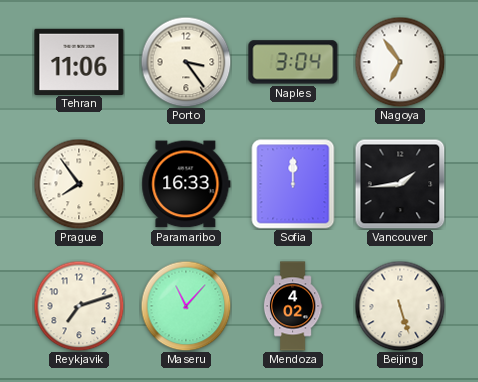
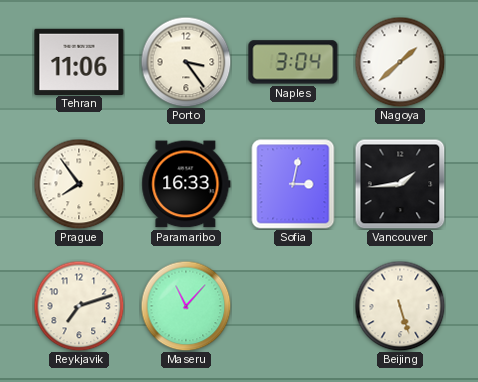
Nagoya: 6:54 -> 1:38
Sofia: 12:00 -> 3:02
Mendoza: 4:02 -> none
